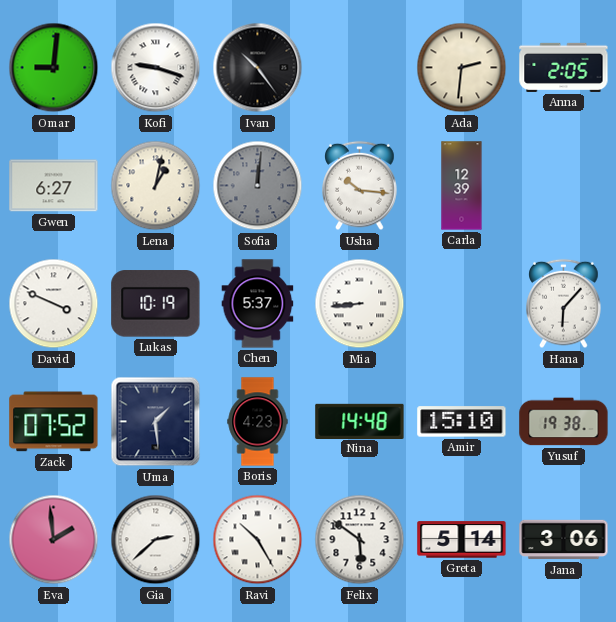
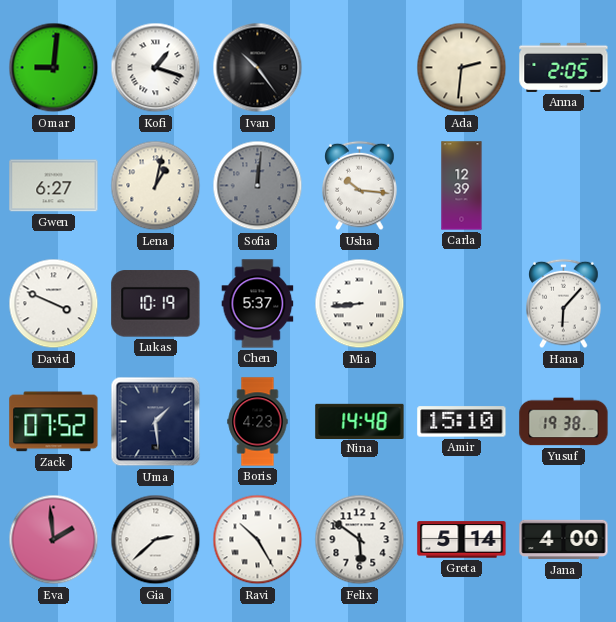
Kofi: 9:18 -> 1:18
Jana: 3:06 -> 4:00
